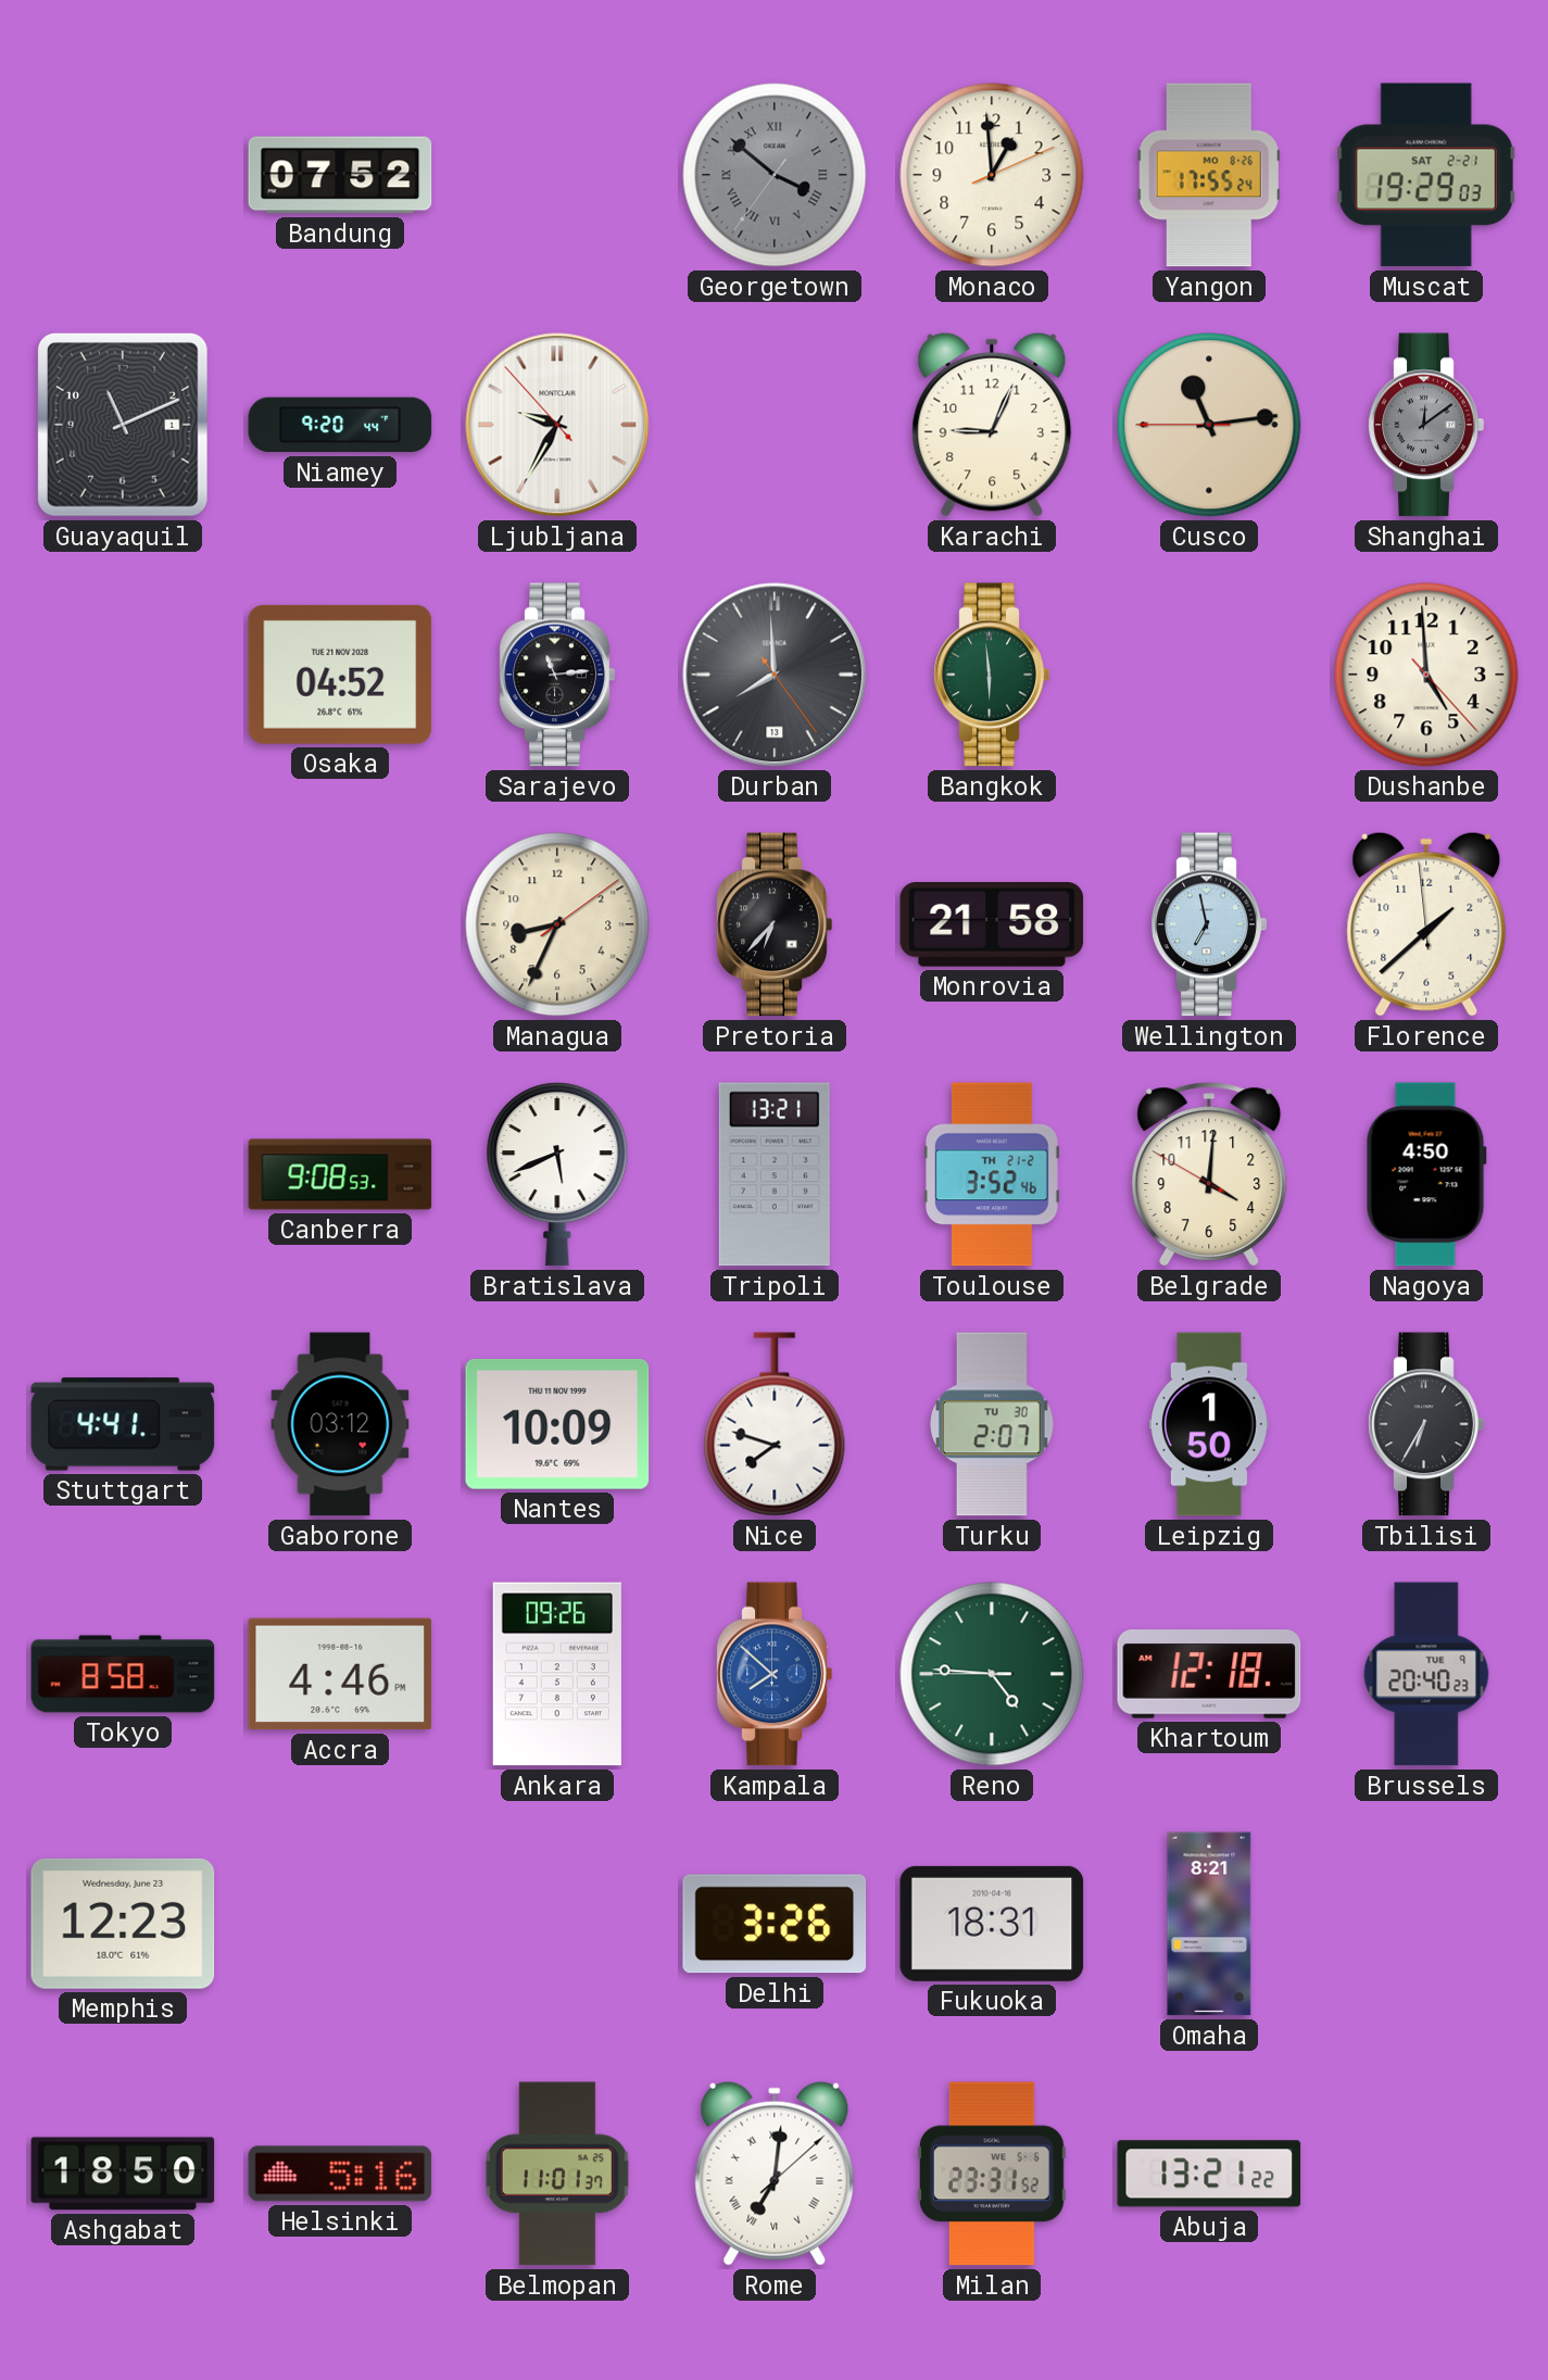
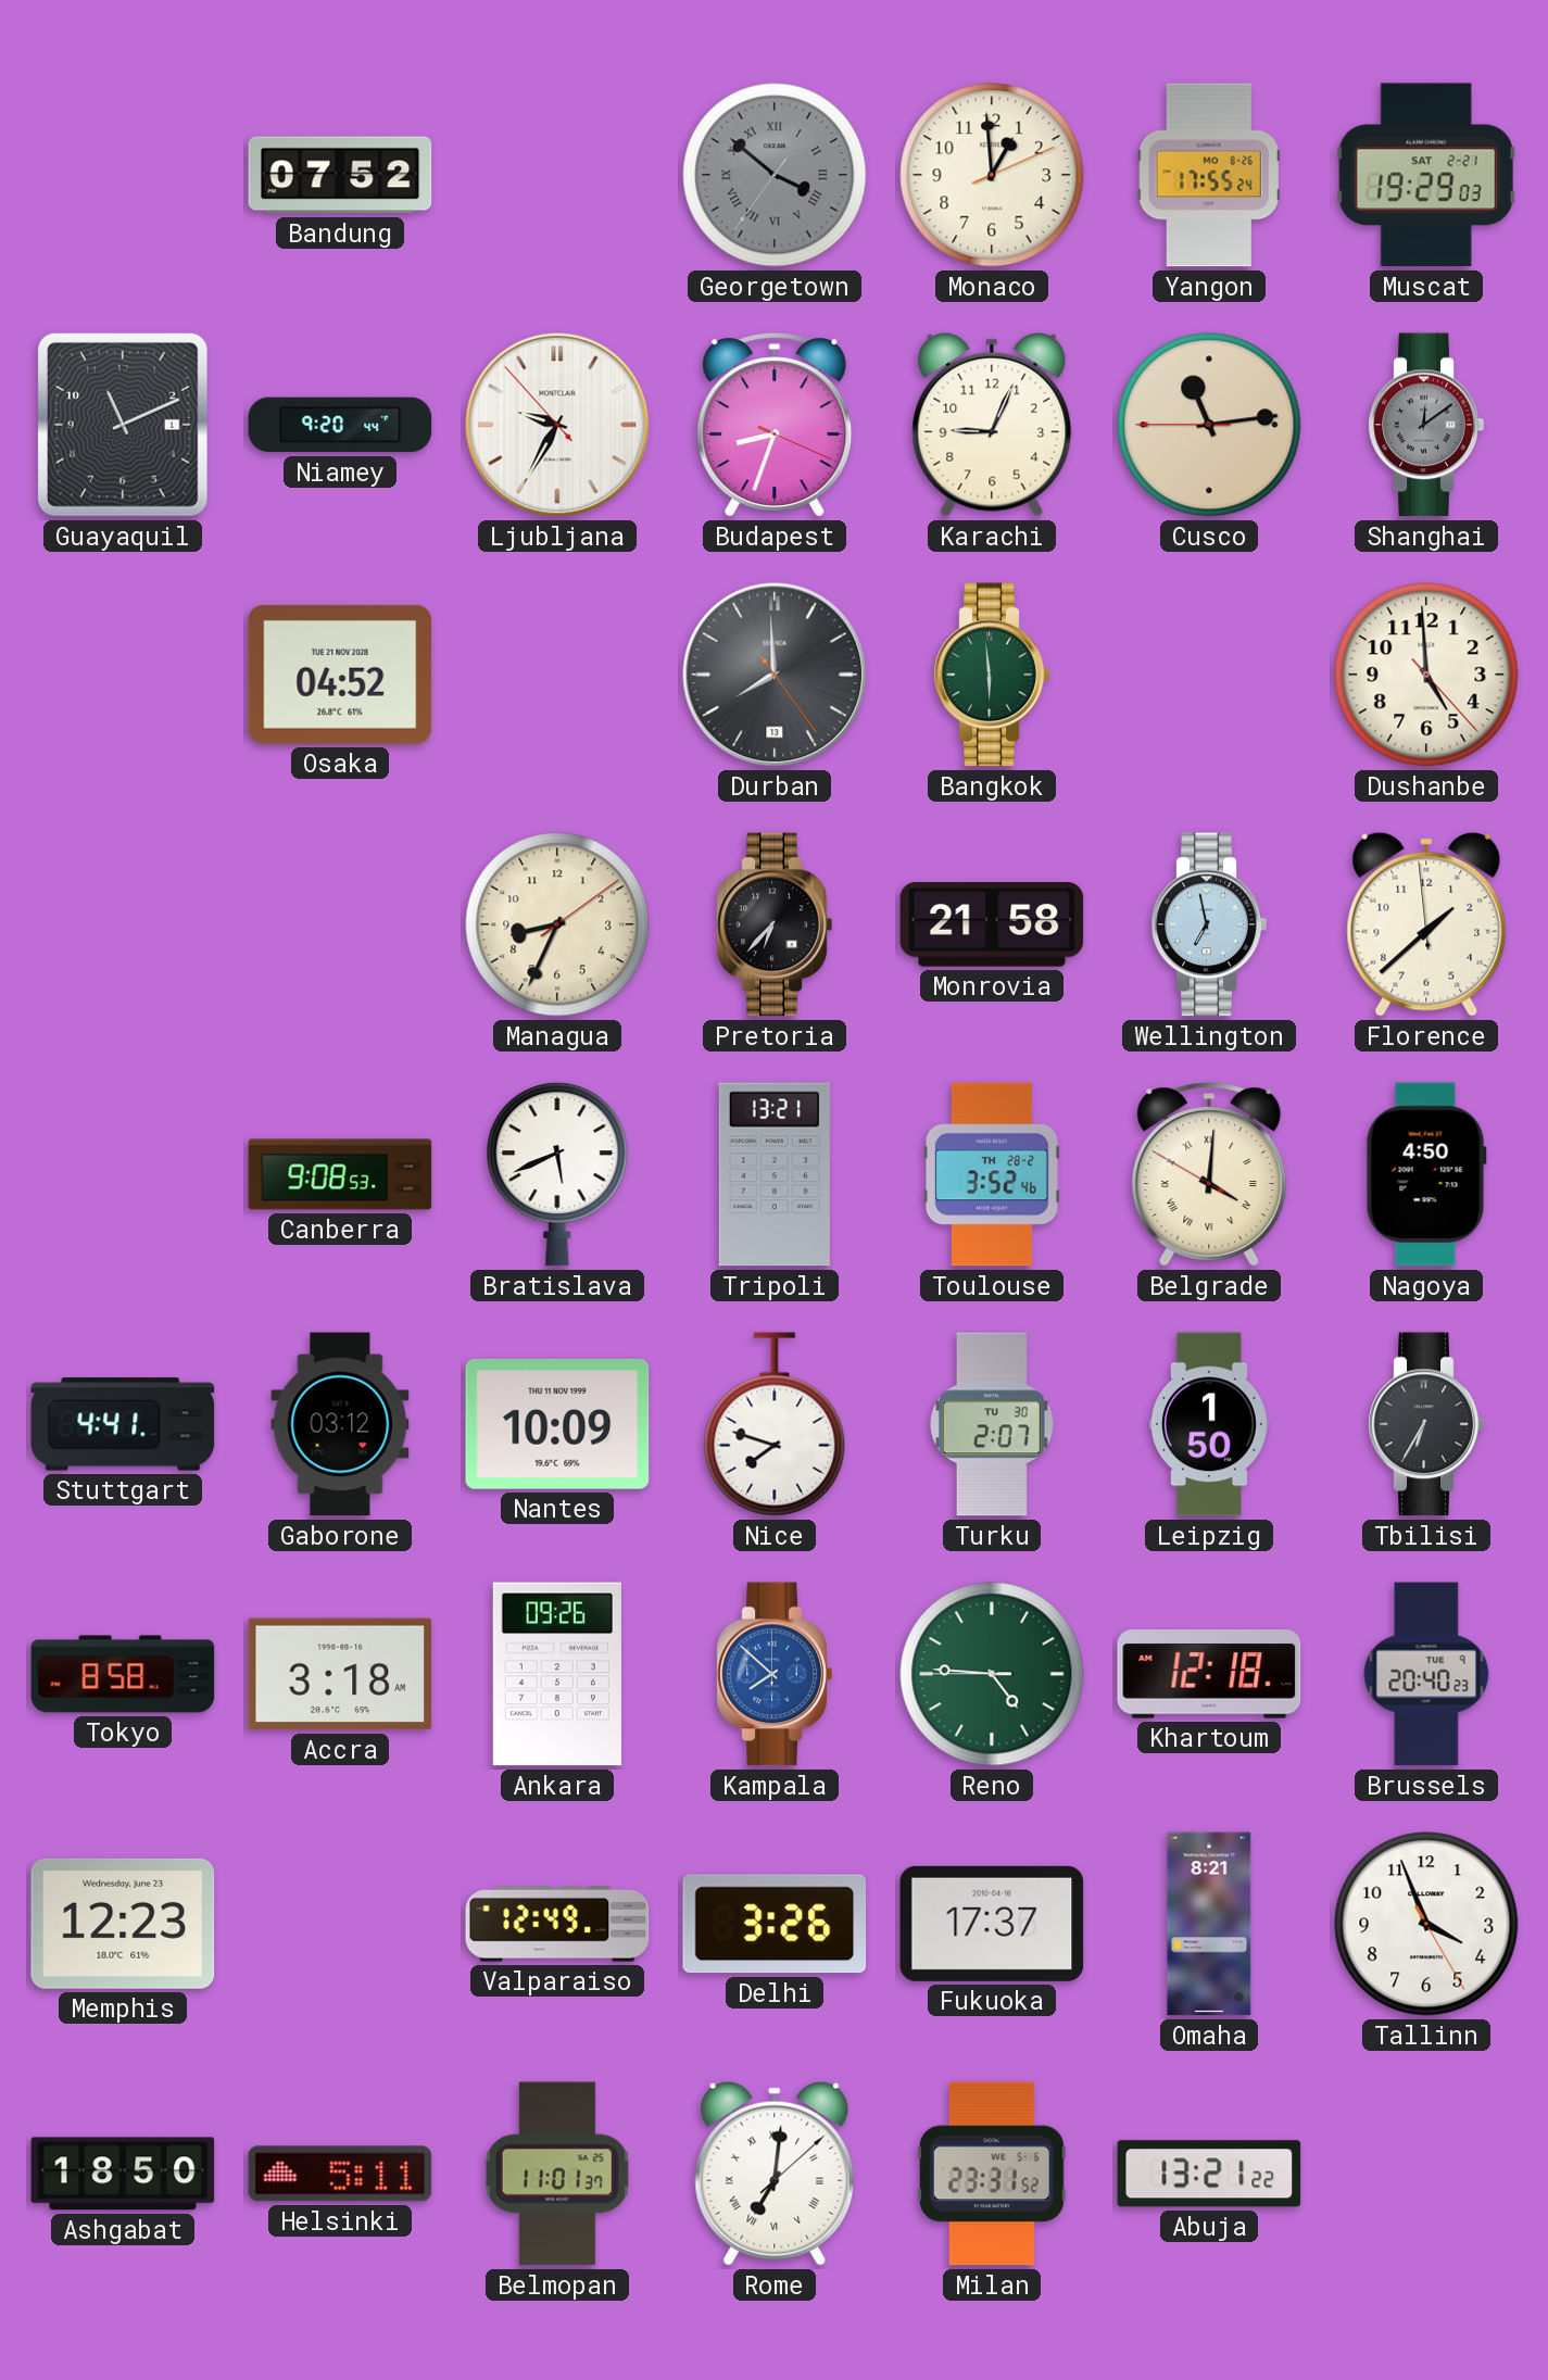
Budapest: none -> 8:33
Sarajevo: 11:14 -> none
Toulouse date: TH 21-2 -> TH 28-2
Belgrade numerals: Arabic -> Roman
Accra: 4:46 -> 3:18
Valparaiso: none -> 12:49
Fukuoka: 18:31 -> 17:37
Tallinn: none -> 3:56
Helsinki: 5:16 -> 5:11
